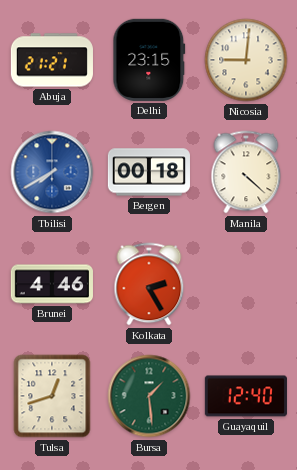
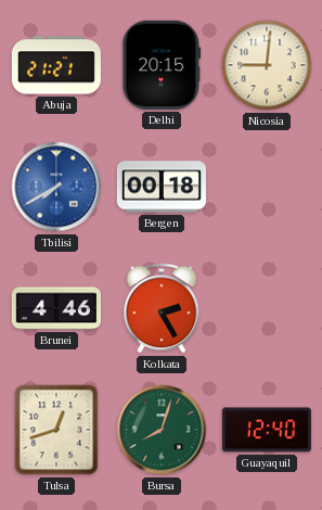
Delhi: 23:15 -> 20:15
Manila: 4:22 -> none
Bursa: 1:29 -> 8:03
